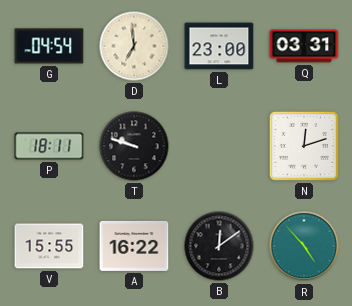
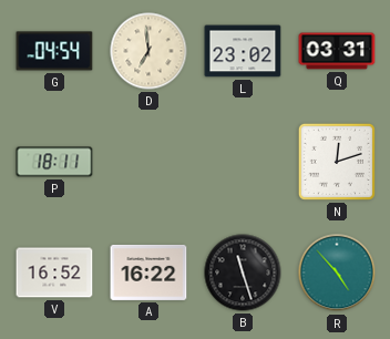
L: 23:00 -> 23:02
T: 9:48 -> none
V: 15:55 -> 16:52
B: 12:09 -> 11:27
